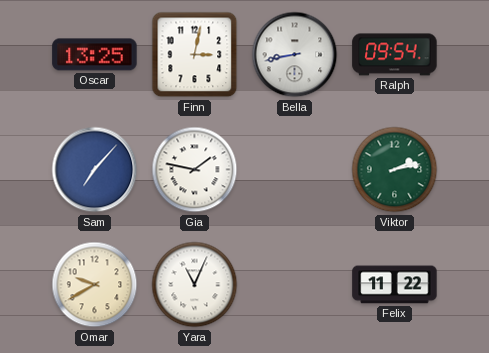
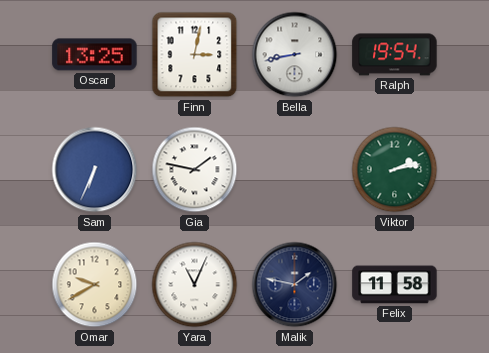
Ralph: 09:54 -> 19:54
Sam: 7:07 -> 6:34
Malik: none -> 1:47
Felix: 11:22 -> 11:58
